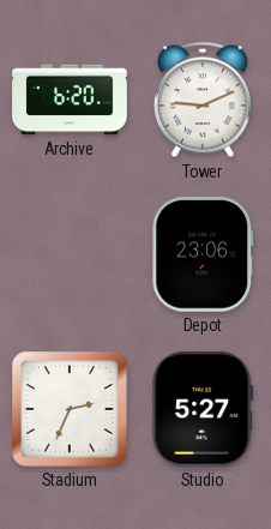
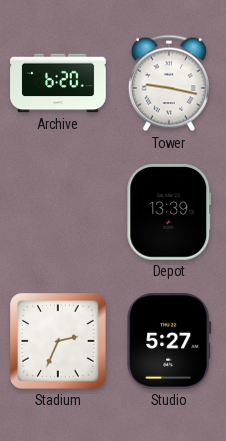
Tower: 9:11 -> 9:17
Depot: 23:06 -> 13:39
